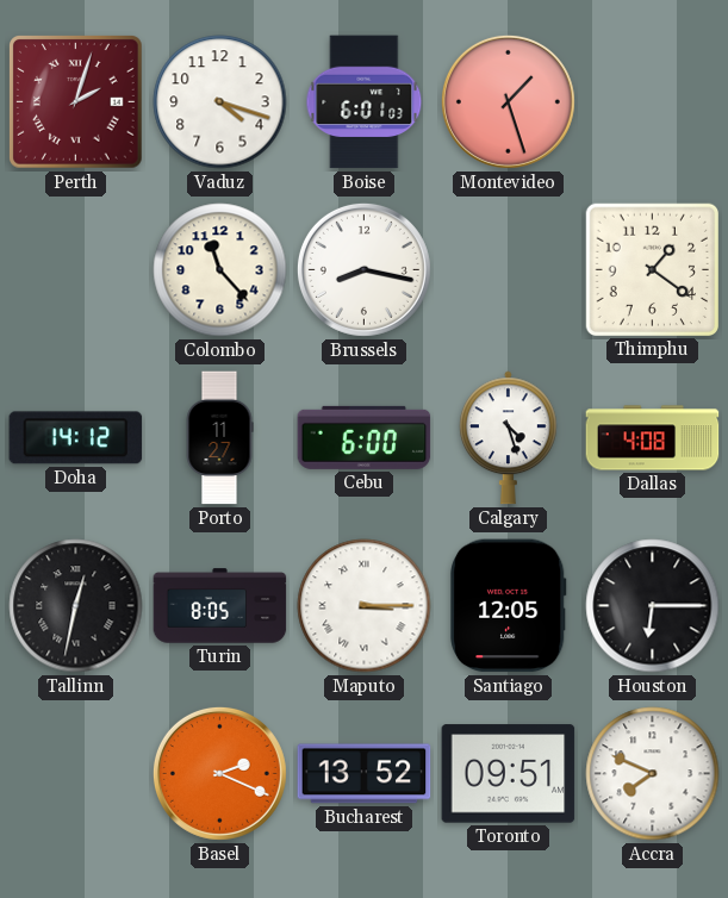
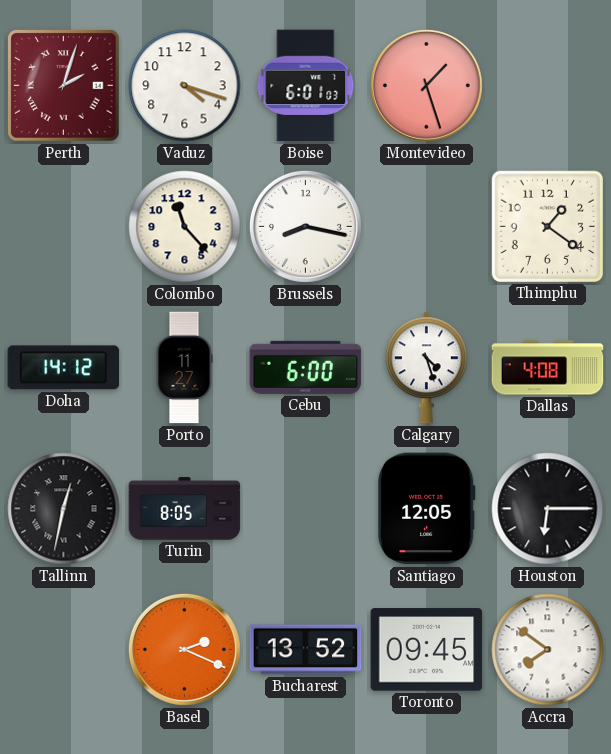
Maputo: 3:15 -> none
Toronto: 09:51 -> 09:45
Accra: 7:49 -> 7:51
